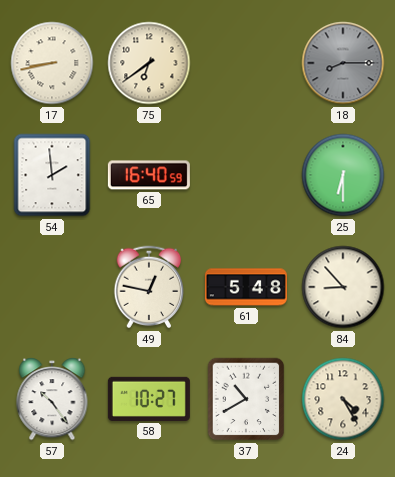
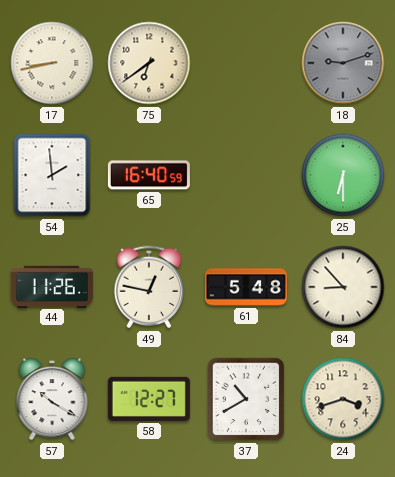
18: 8:15 -> 9:12
44: none -> 11:26
57: 10:24 -> 10:20
58: 10:27 -> 12:27
24: 4:25 -> 3:42
